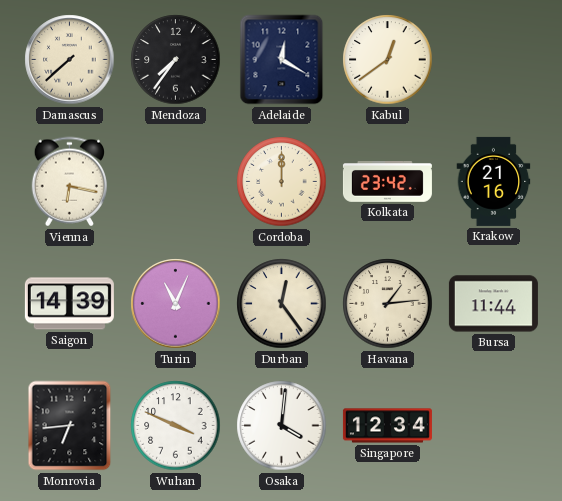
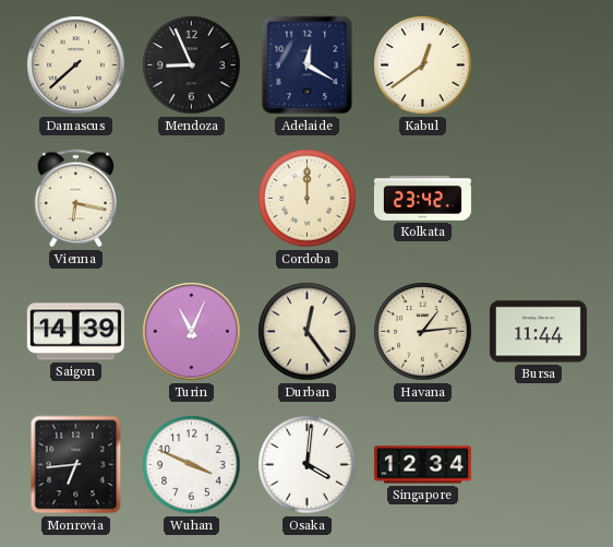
Mendoza: 7:36 -> 8:56
Krakow: 21:16 -> none
